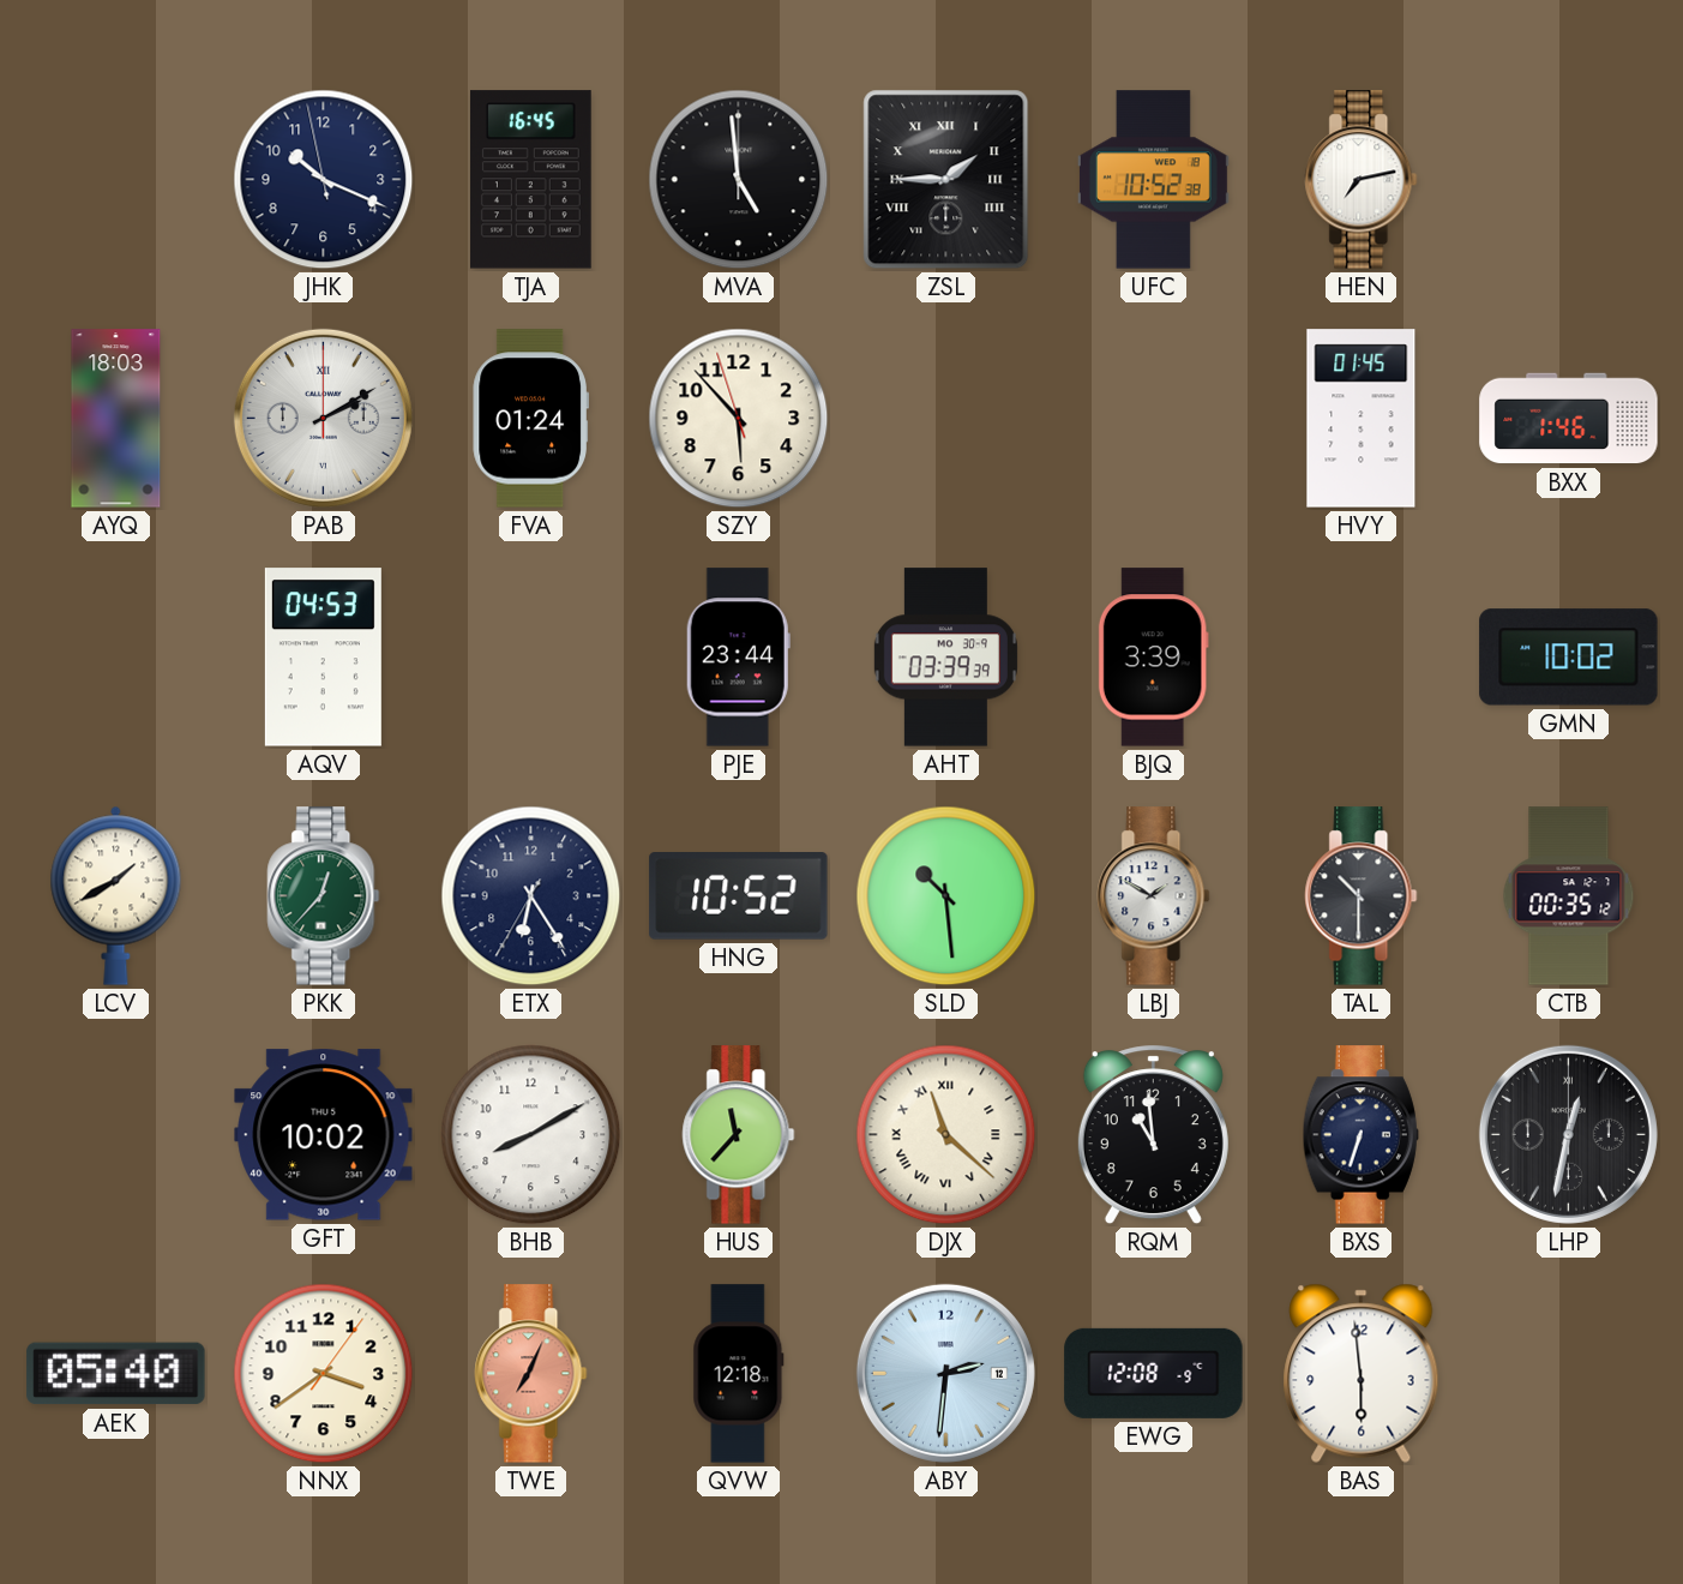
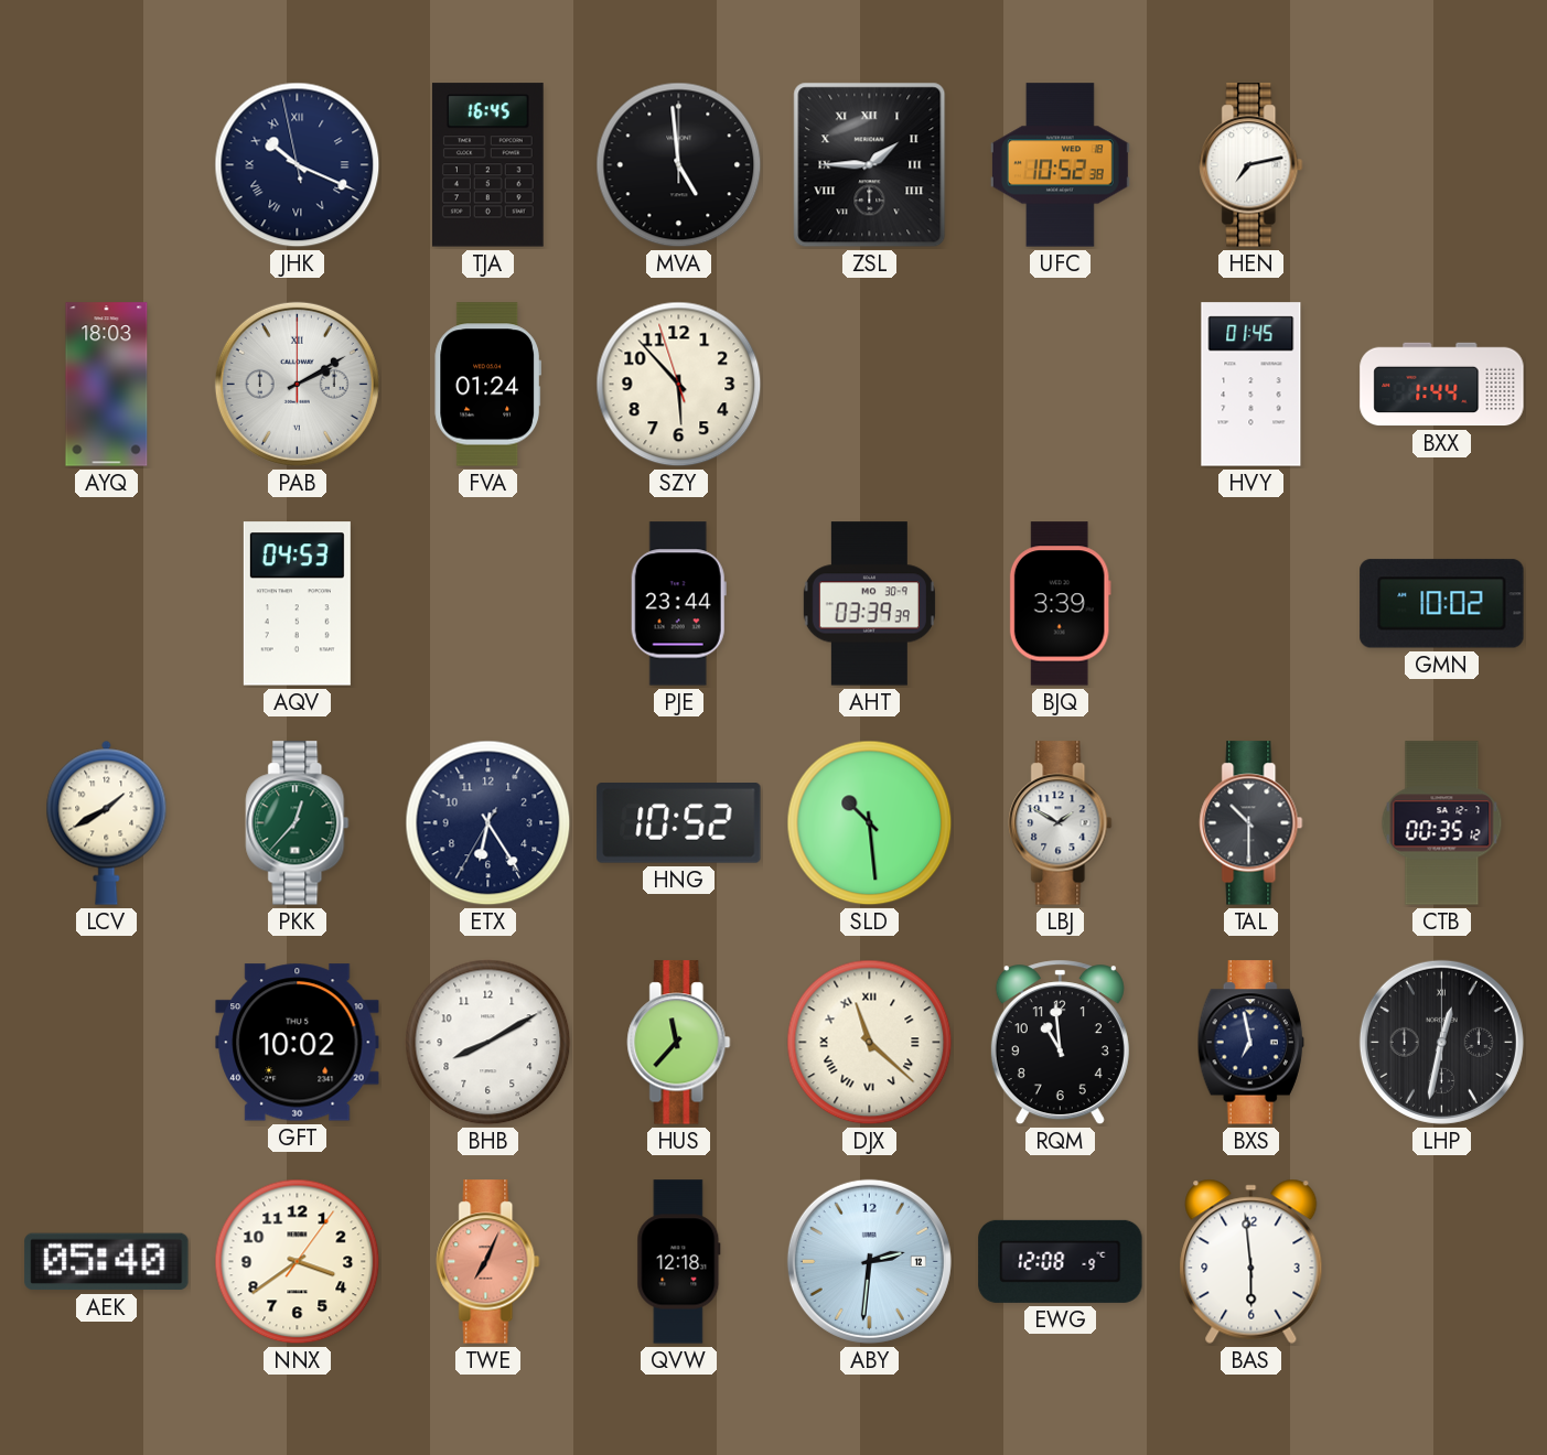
JHK numerals: Arabic -> Roman
BXX: 1:46 -> 1:44
BXS: 6:33 -> 6:58
